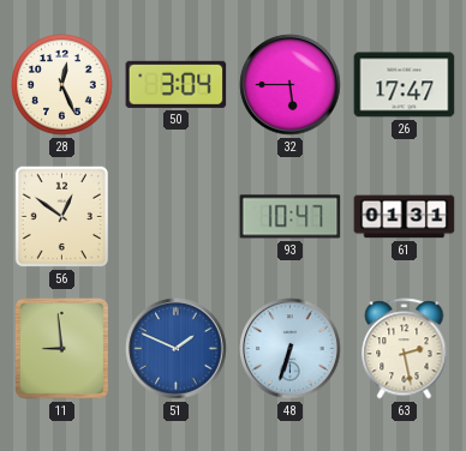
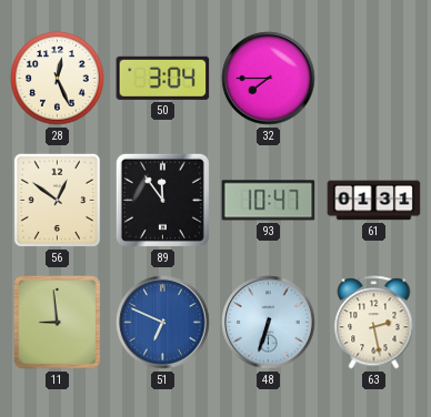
32: 5:45 -> 7:45
26: 17:47 -> none
89: none -> 11:54
51: 1:49 -> 6:49
